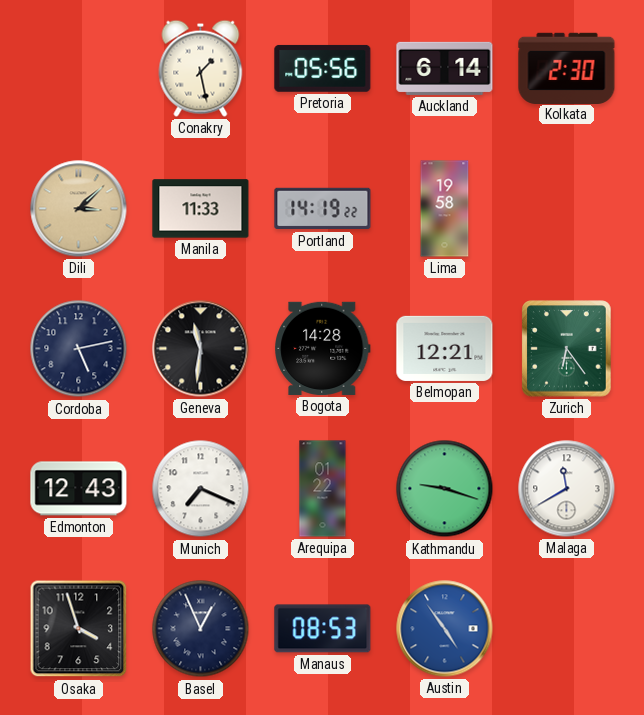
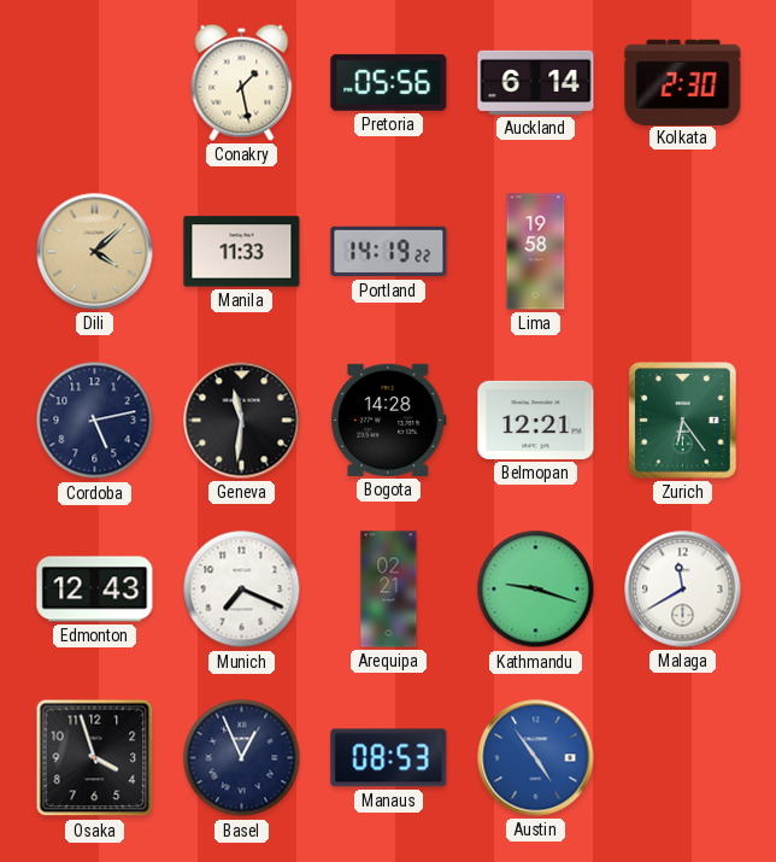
Dili: 3:08 -> 4:08
Arequipa: 01:22 -> 02:21
